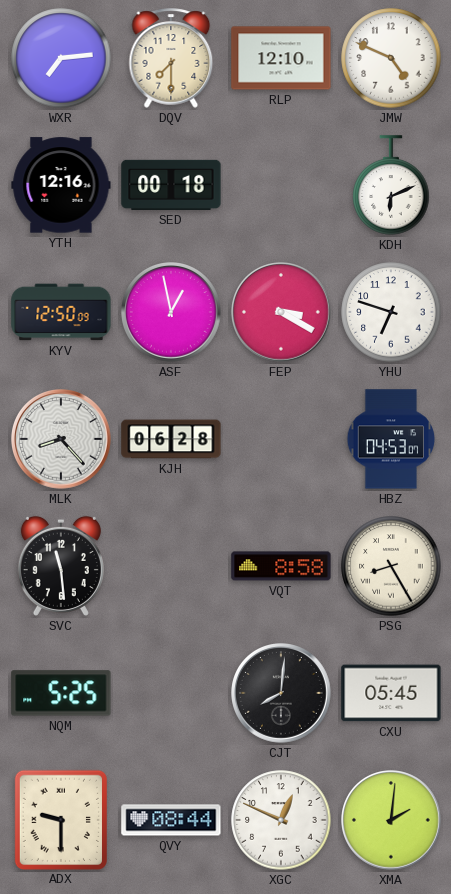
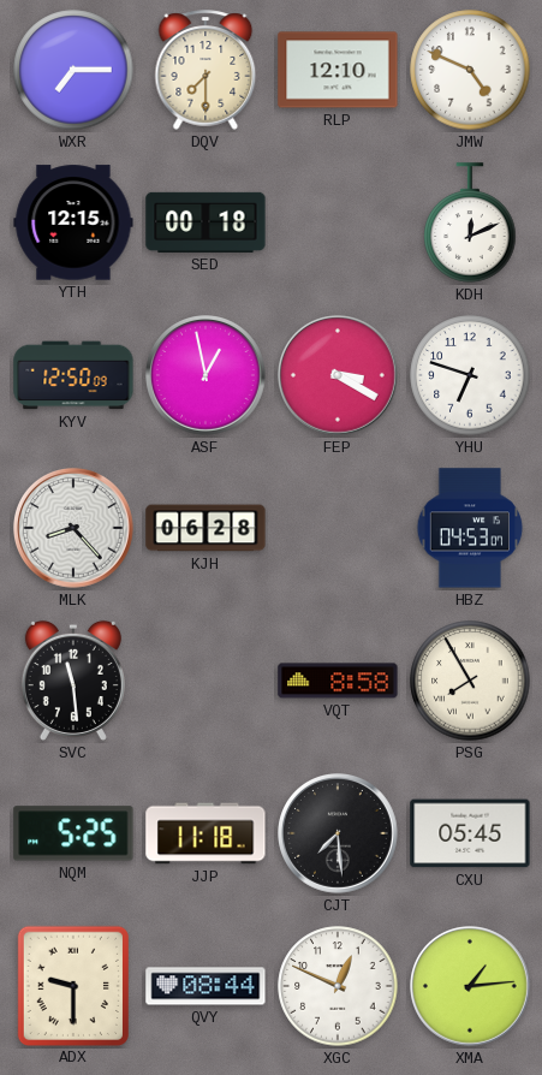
WXR: 7:14 -> 7:15
YTH: 12:16 -> 12:15
KDH: 6:11 -> 12:11
PSG: 8:25 -> 7:55
JJP: none -> 11:18
CJT: 8:01 -> 7:29
XMA: 2:01 -> 1:14
